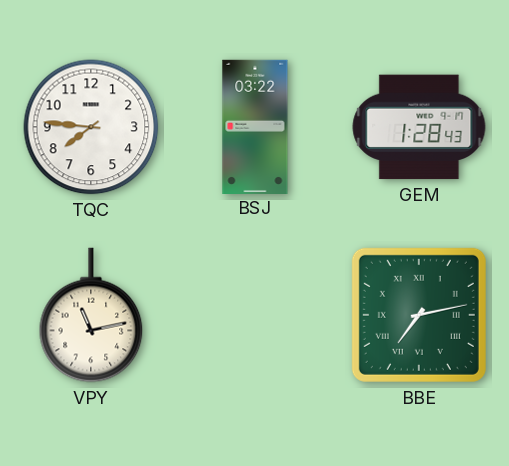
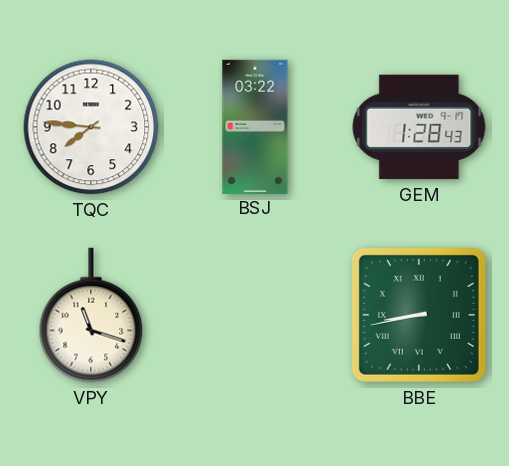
VPY: 11:13 -> 11:18
BBE: 7:13 -> 8:43
